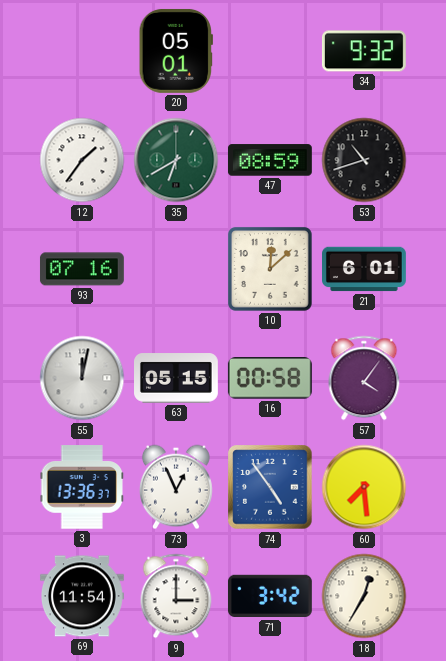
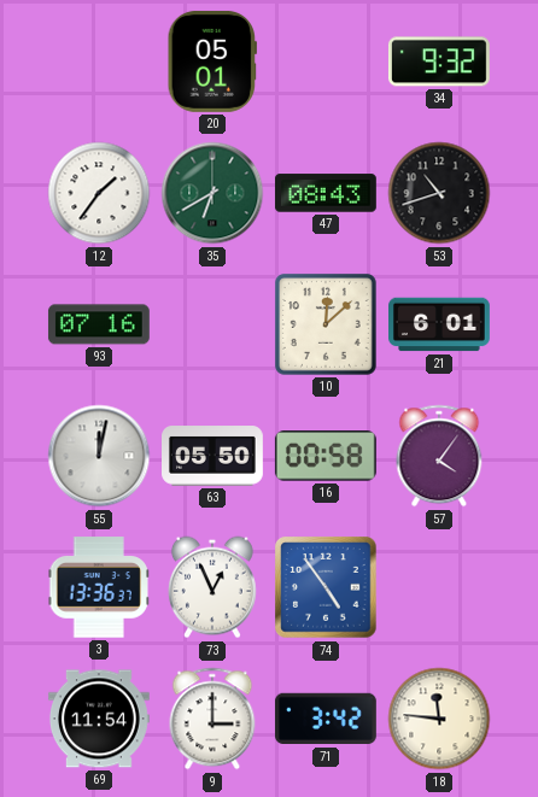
47: 08:59 -> 08:43
63: 05:15 -> 05:50
60: 7:29 -> none
18: 12:35 -> 11:46
